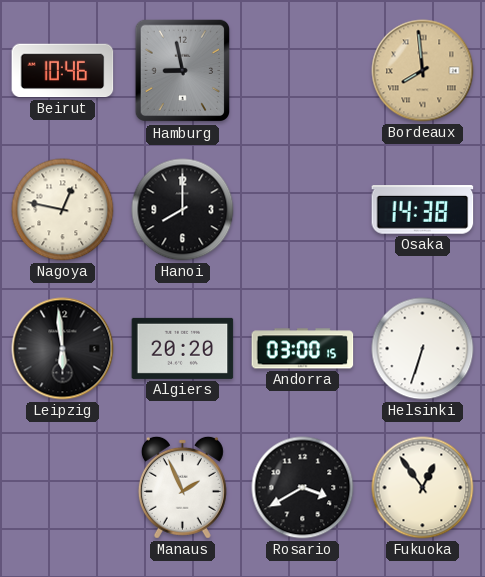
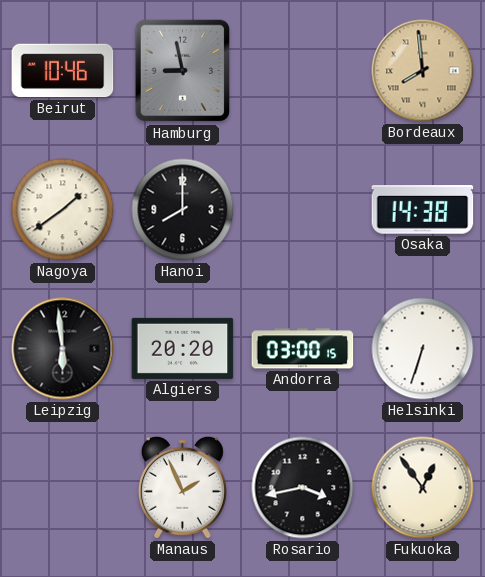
Nagoya: 12:47 -> 1:39
Rosario: 3:40 -> 3:43
